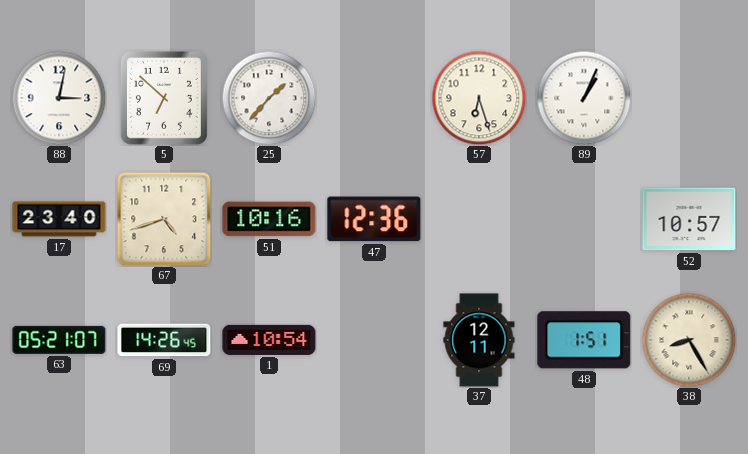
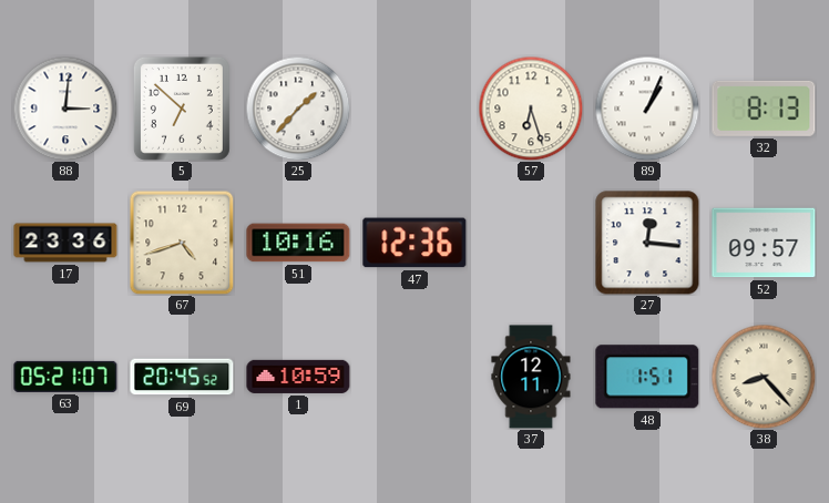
88: 3:02 -> 3:01
32: none -> 8:13
17: 23:40 -> 23:36
27: none -> 12:16
52: 10:57 -> 09:57
69: 14:26 -> 20:45
1: 10:54 -> 10:59
38: 8:25 -> 8:23
